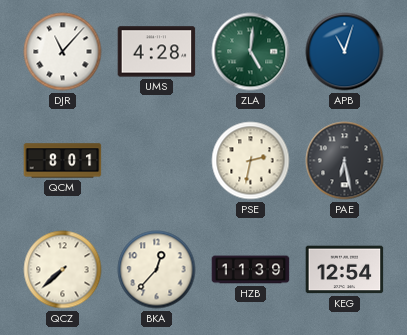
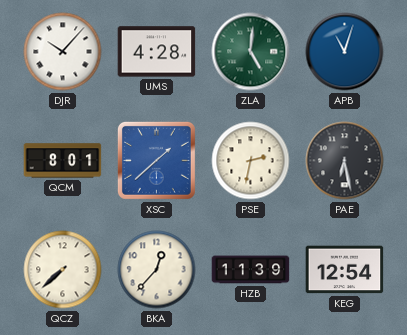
DJR: 11:07 -> 10:07
XSC: none -> 1:38
